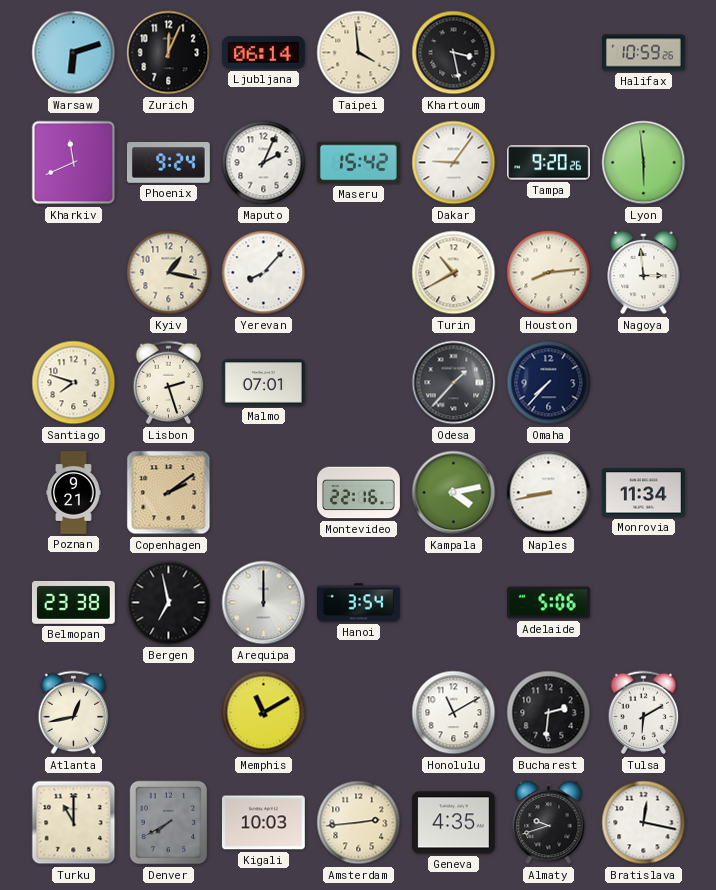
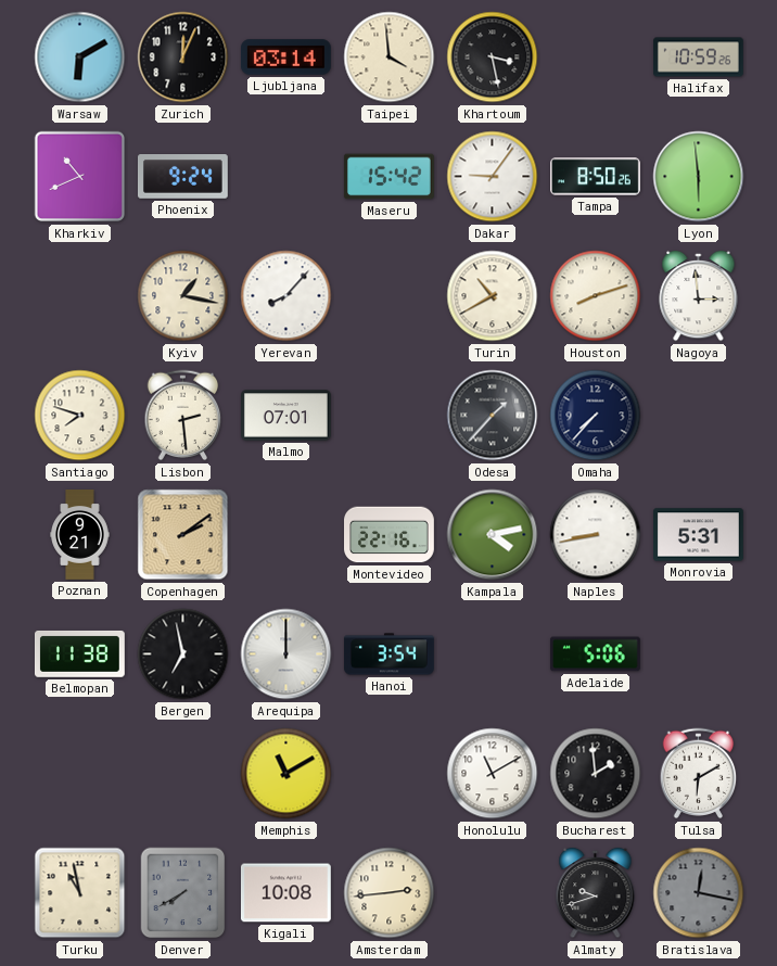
Warsaw: 6:12 -> 6:10
Ljubljana: 06:14 -> 03:14
Kharkiv: 11:41 -> 10:41
Maputo: 2:04 -> none
Tampa: 9:20 -> 8:50
Houston: 8:14 -> 8:12
Lisbon: 2:27 -> 2:29
Monrovia: 11:34 -> 5:31
Belmopan: 23:38 -> 11:38
Atlanta: 12:43 -> none
Bucharest: 2:31 -> 1:59
Turku: 11:00 -> 10:58
Kigali: 10:03 -> 10:08
Geneva: 4:35 -> none
Bratislava dial: white -> grey
